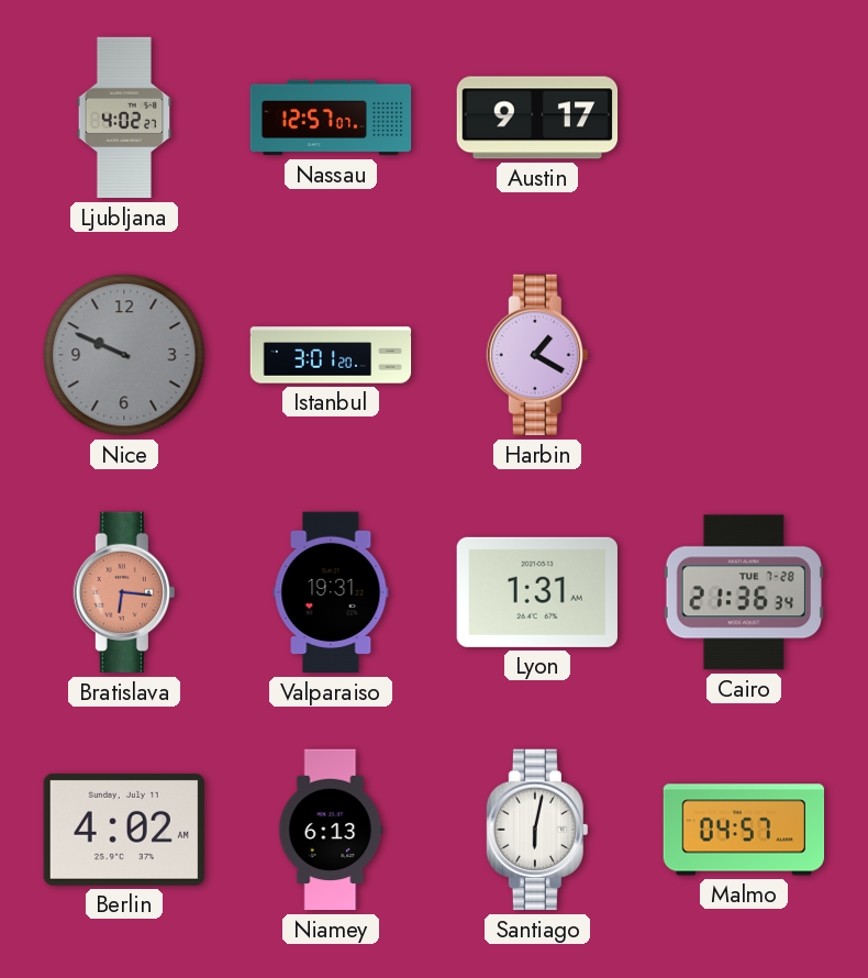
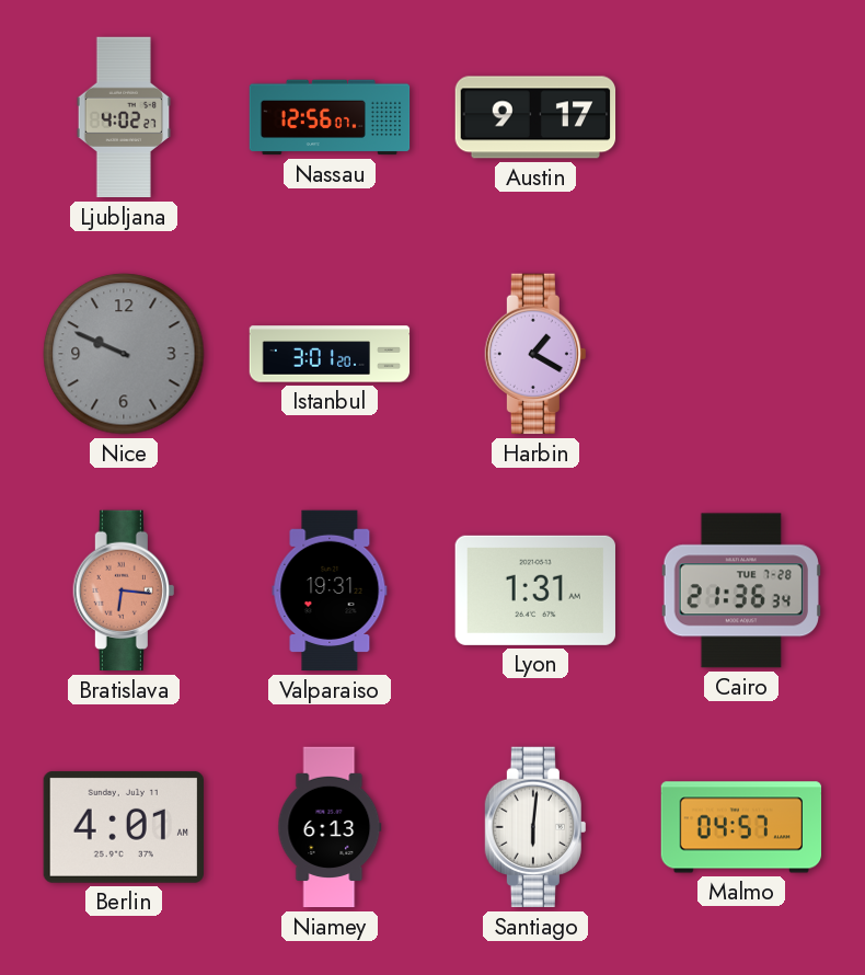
Nassau: 12:57 -> 12:56
Berlin: 4:02 -> 4:01
Santiago: 6:02 -> 6:01
